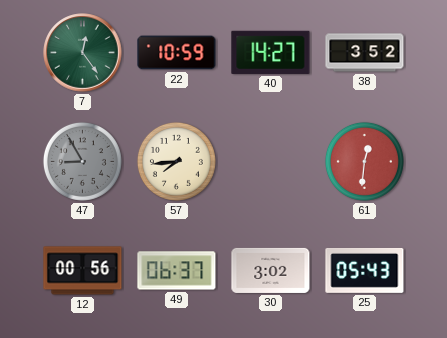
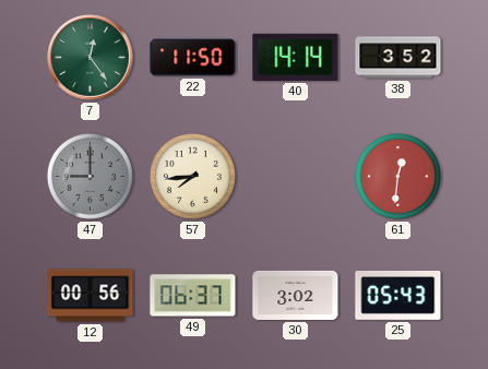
22: 10:59 -> 11:50
40: 14:27 -> 14:14
47: 8:55 -> 9:00
